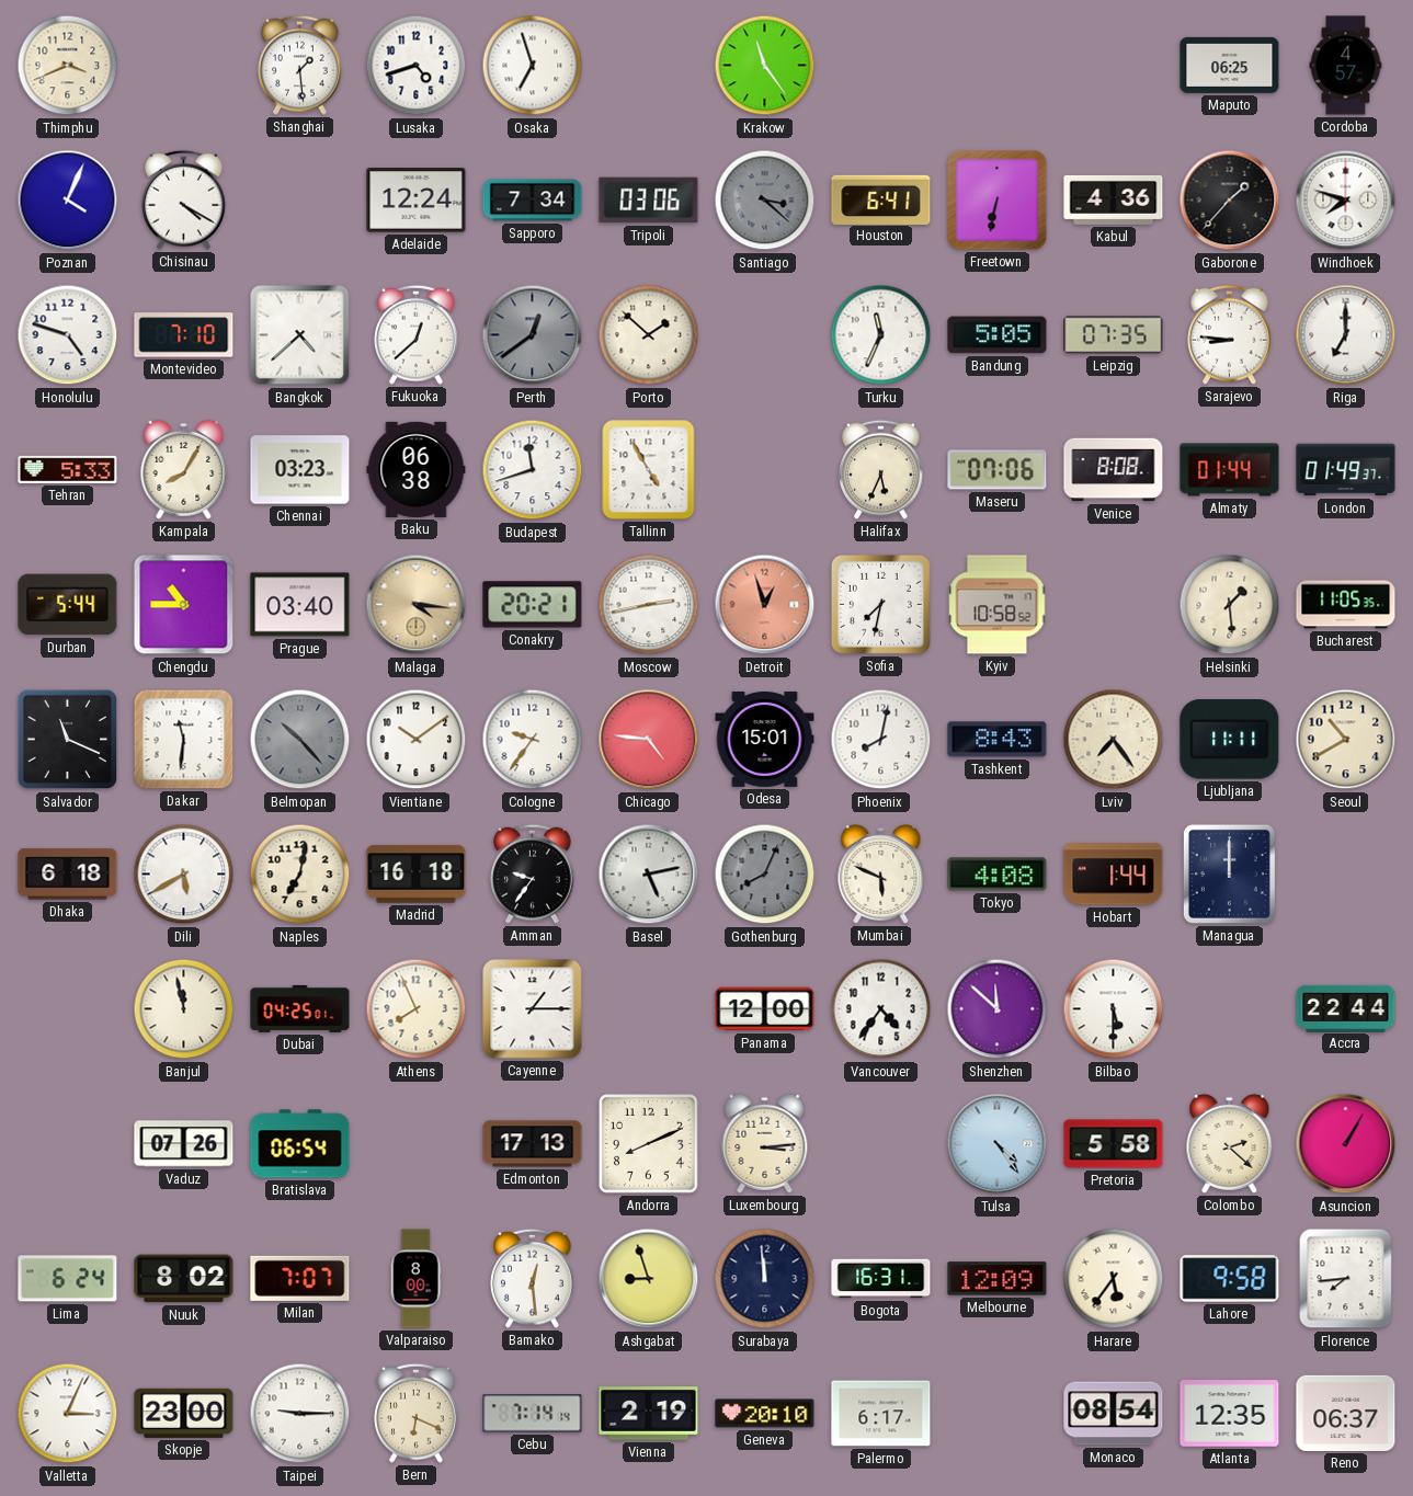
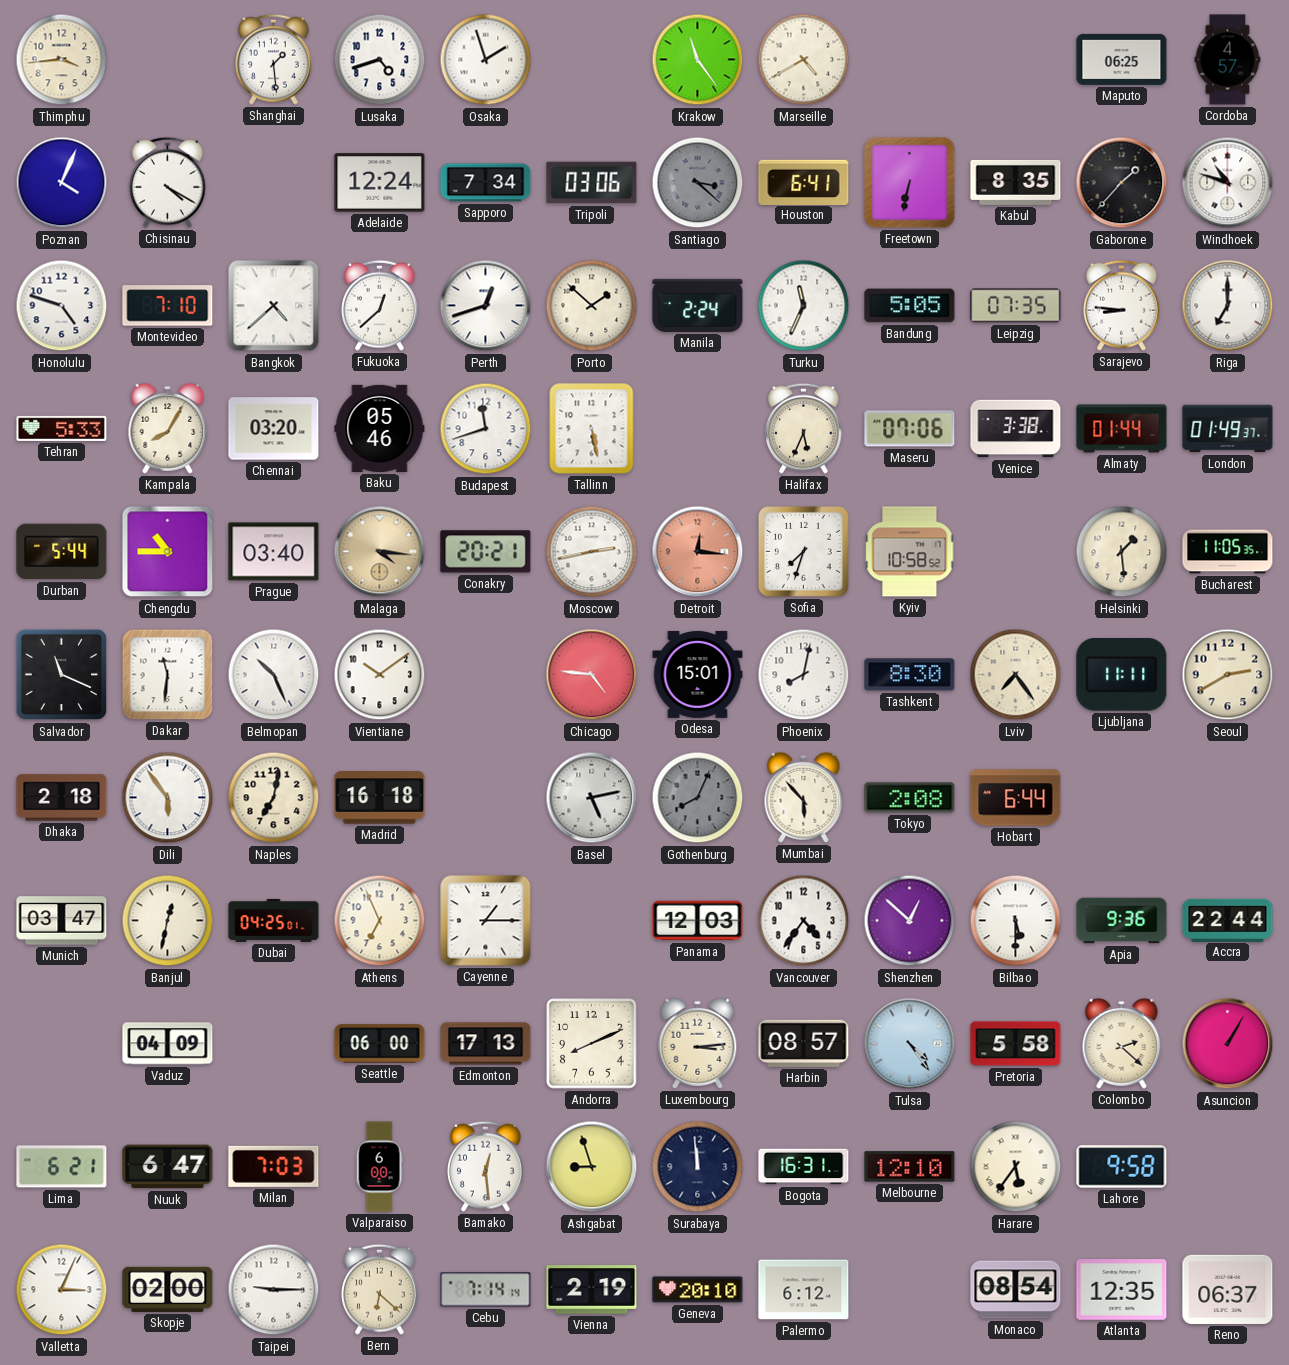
Thimphu: 3:41 -> 3:44
Osaka: 6:57 -> 1:57
Marseille: none -> 4:40
Kabul: 4:36 -> 8:35
Windhoek: 7:48 -> 10:48
Perth: 12:39 -> 12:42
Perth dial: grey -> white
Manila: none -> 2:24
Chennai: 03:23 -> 03:20
Baku: 06:38 -> 05:46
Tallinn: 4:55 -> 5:28
Venice: 8:08 -> 3:38
Detroit: 12:57 -> 12:16
Sofia: 7:32 -> 7:33
Belmopan: 10:23 -> 10:26
Belmopan dial: grey -> white
Cologne: 9:36 -> none
Tashkent: 8:43 -> 8:30
Seoul: 10:40 -> 2:40
Dhaka: 6:18 -> 2:18
Dili: 5:40 -> 5:54
Amman: 9:36 -> none
Mumbai: 5:49 -> 5:53
Tokyo: 4:08 -> 2:08
Hobart: 1:44 -> 6:44
Managua: 12:00 -> none
Munich: none -> 03:47
Banjul: 11:58 -> 12:32
Athens: 7:56 -> 6:56
Panama: 12:00 -> 12:03
Shenzhen: 11:52 -> 12:52
Apia: none -> 9:36
Vaduz: 07:26 -> 04:09
Bratislava: 06:54 -> none
Seattle: none -> 06:00
Harbin: none -> 08:57
Lima: 6:24 -> 6:21
Nuuk: 8:02 -> 6:47
Milan: 7:07 -> 7:03
Valparaiso: 8:00 -> 6:00
Melbourne: 12:09 -> 12:10
Florence: 7:44 -> none
Skopje: 23:00 -> 02:00
Bern: 6:19 -> 6:22
Palermo: 6:17 -> 6:12
